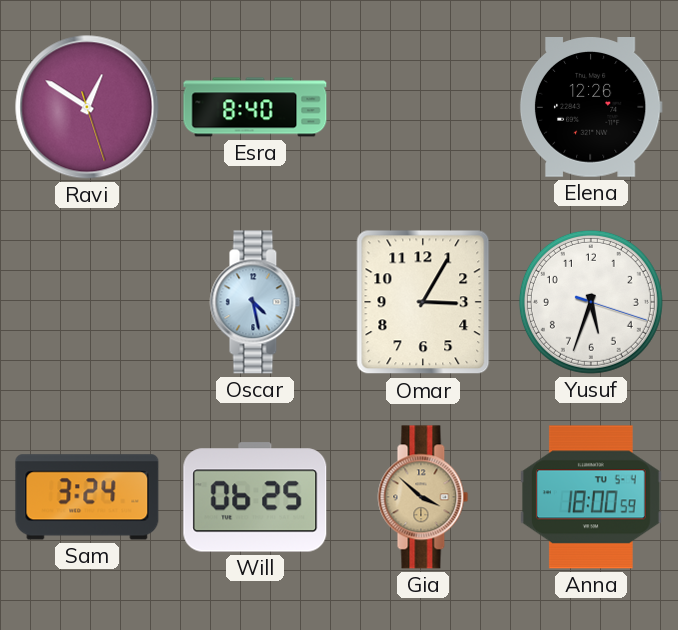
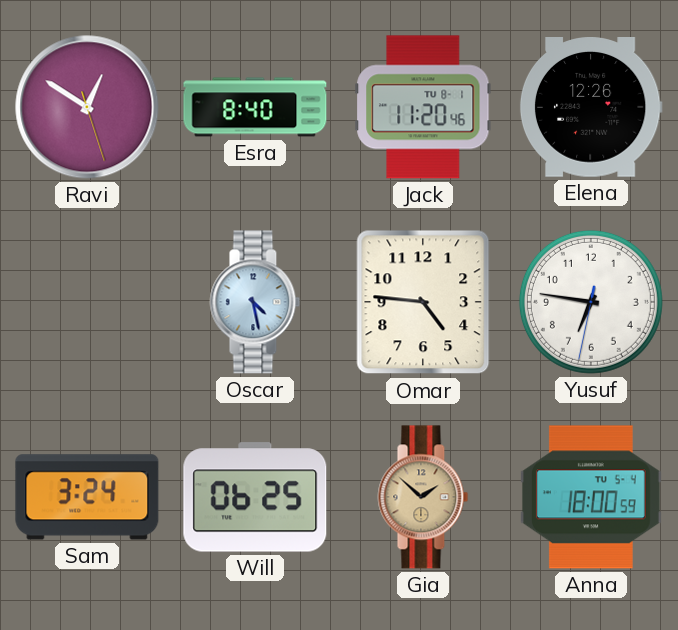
Jack: none -> 11:20
Omar: 3:05 -> 4:46
Yusuf: 5:33 -> 6:46
Gia: 3:52 -> 1:52
